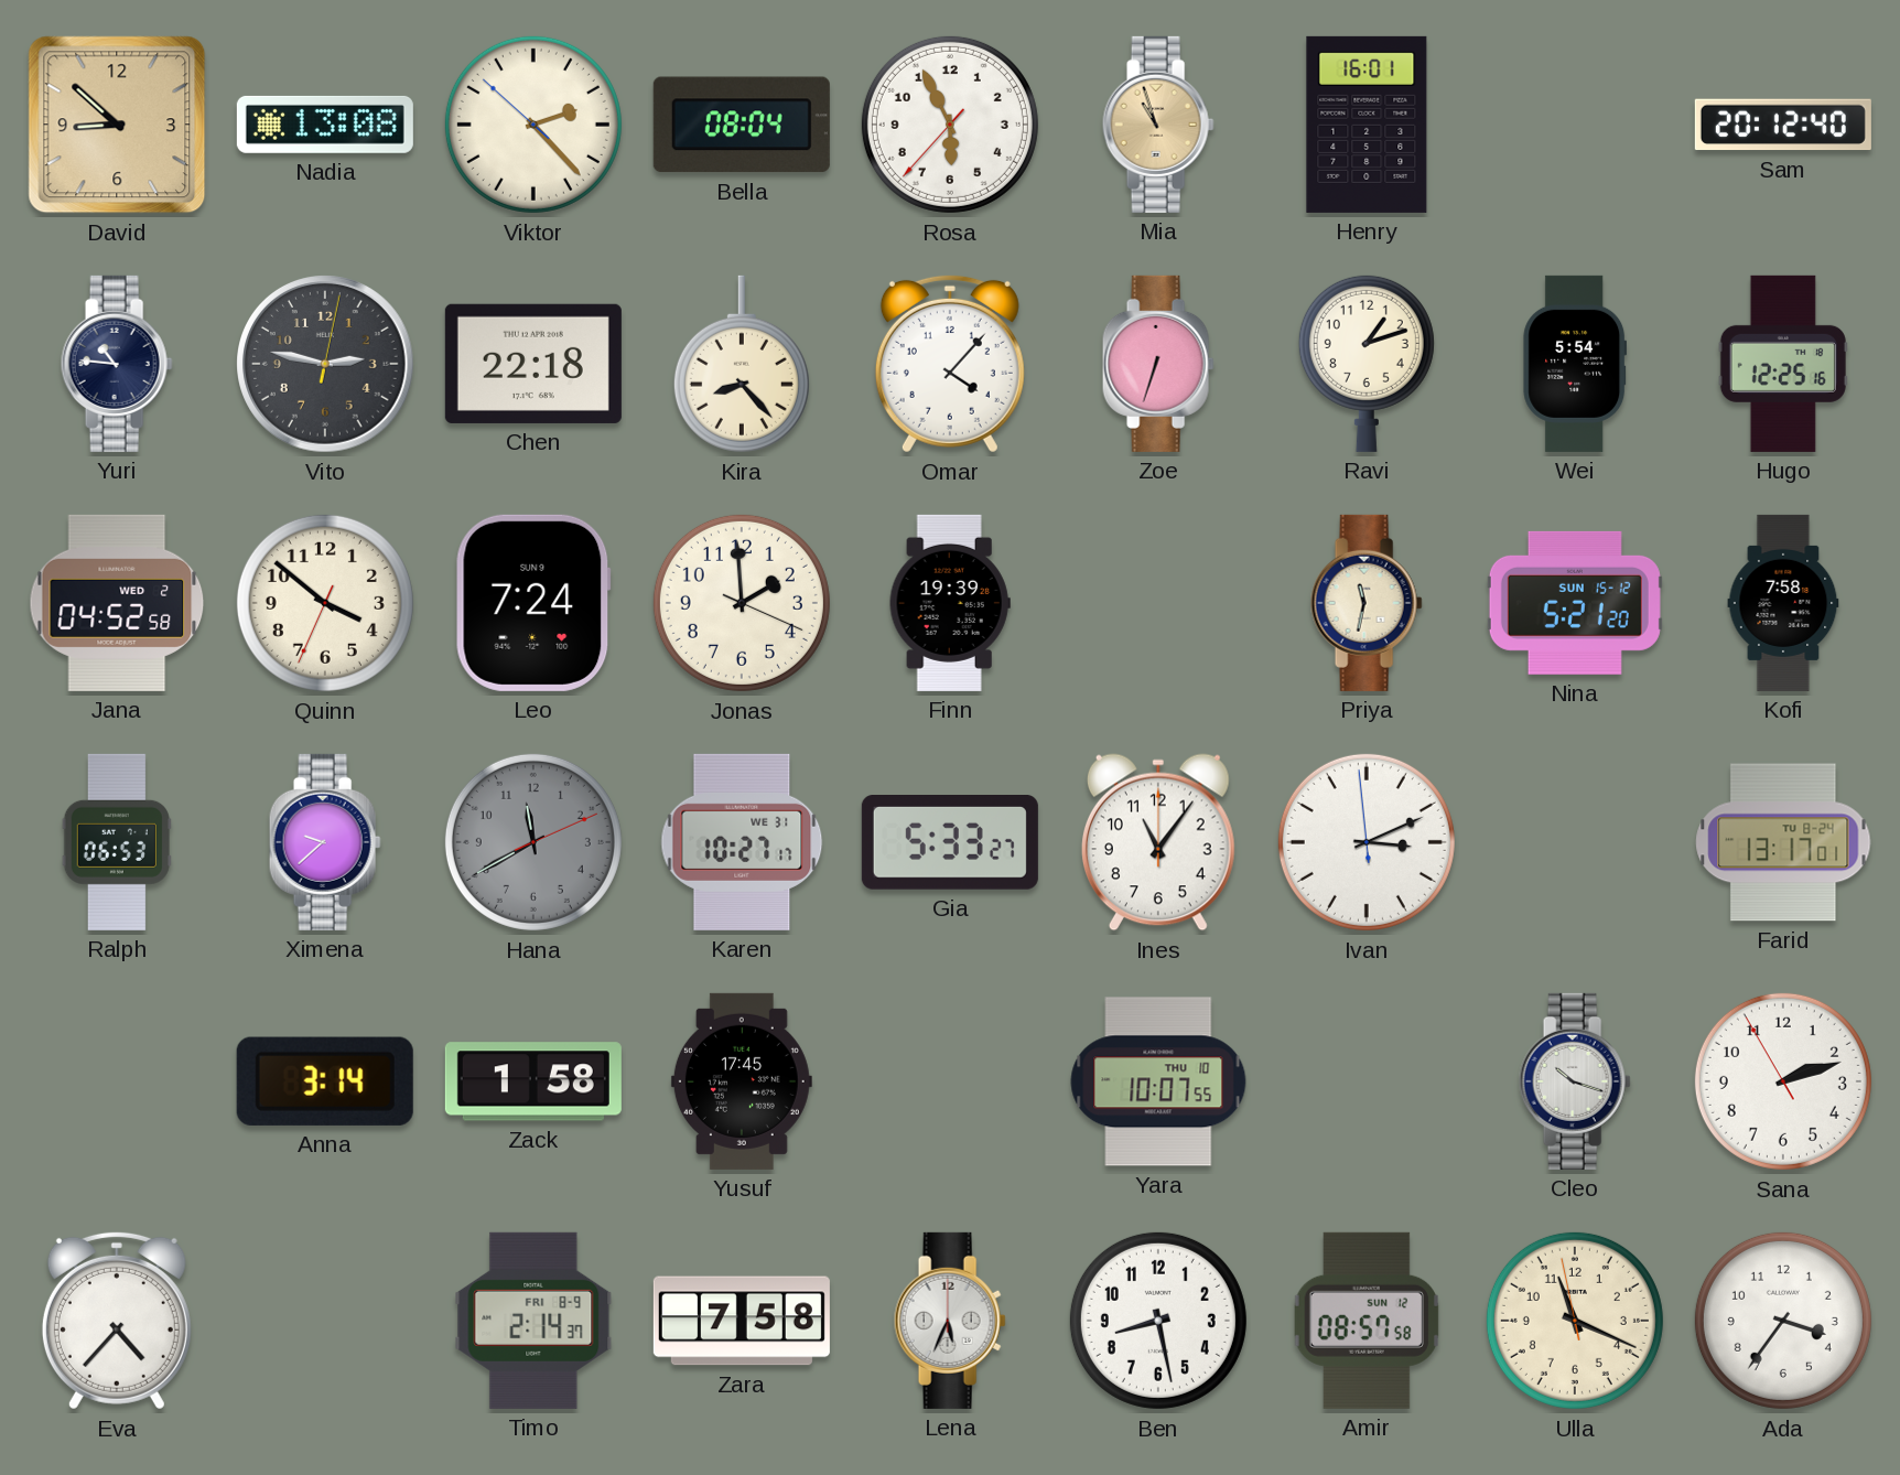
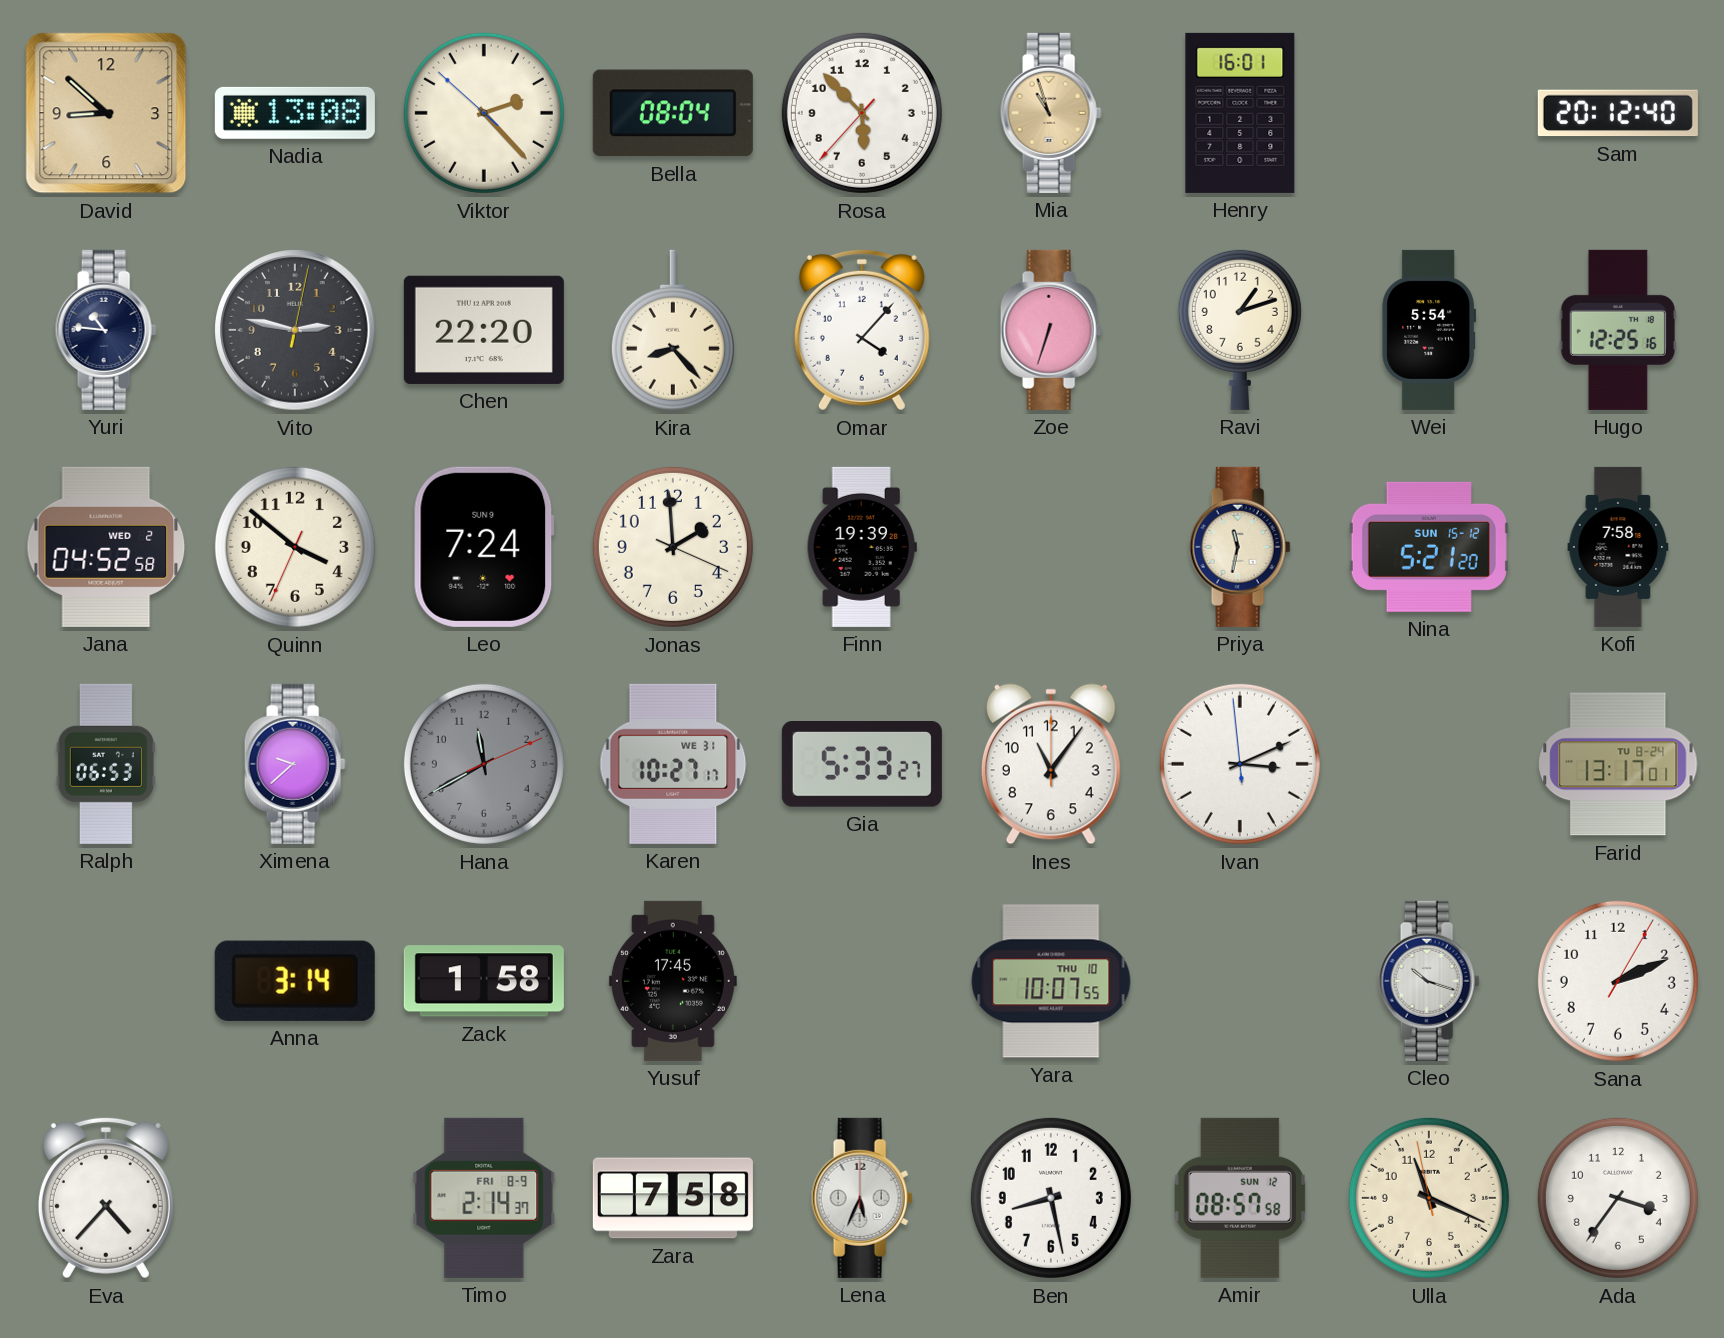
Rosa: 5:55 -> 5:52
Chen: 22:18 -> 22:20
Sana: 2:11:55 -> 2:11:05
